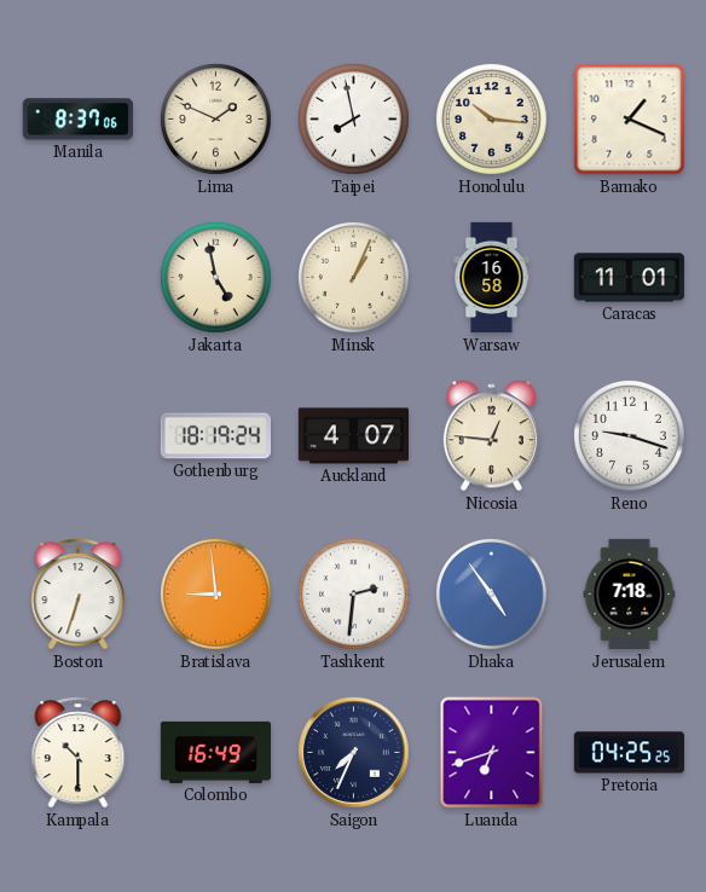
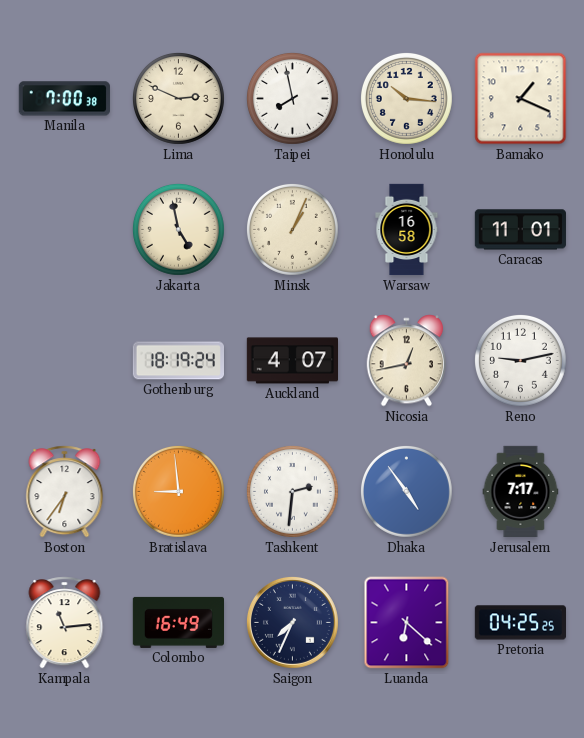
Manila: 8:37 -> 7:00
Lima: 1:49 -> 2:49
Nicosia: 12:46 -> 12:43
Reno: 9:18 -> 9:13
Boston: 6:33 -> 6:36
Jerusalem: 7:18 -> 7:17
Kampala: 10:30 -> 11:14
Luanda: 6:42 -> 6:22
